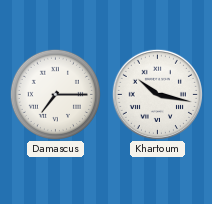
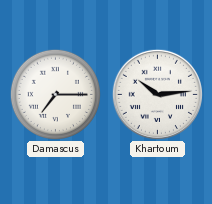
Khartoum: 10:17 -> 10:14
